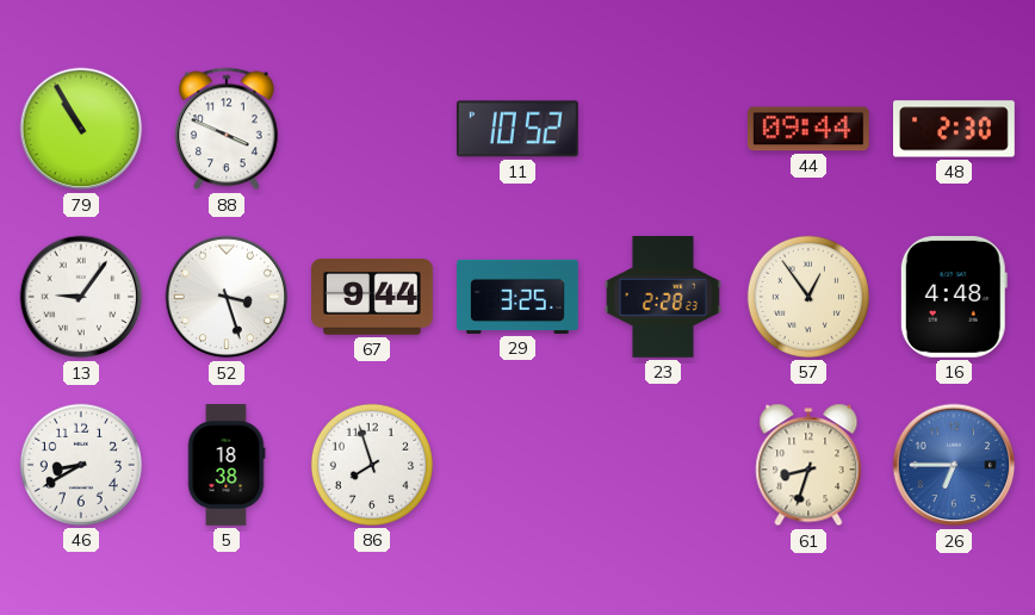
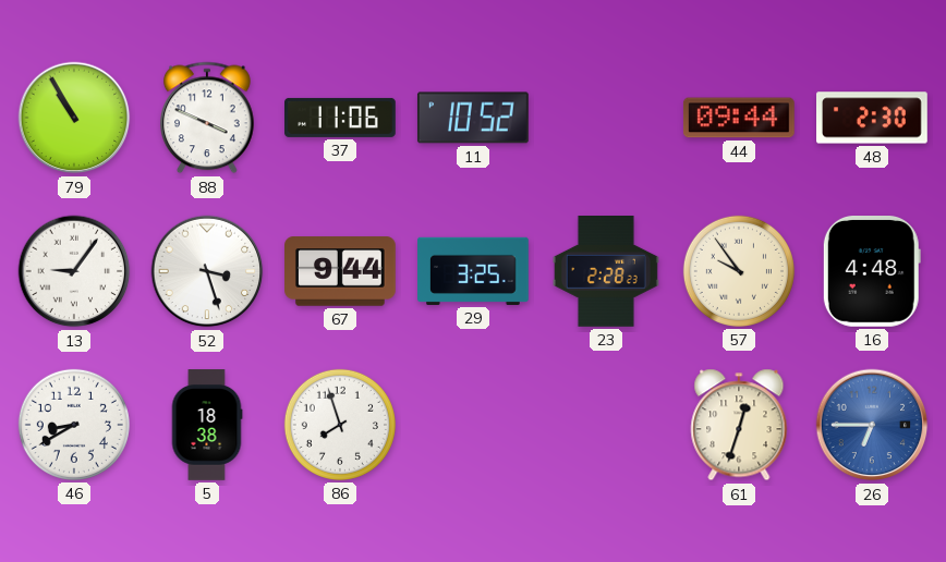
37: none -> 11:06
57: 12:54 -> 9:54
61: 8:33 -> 12:33
